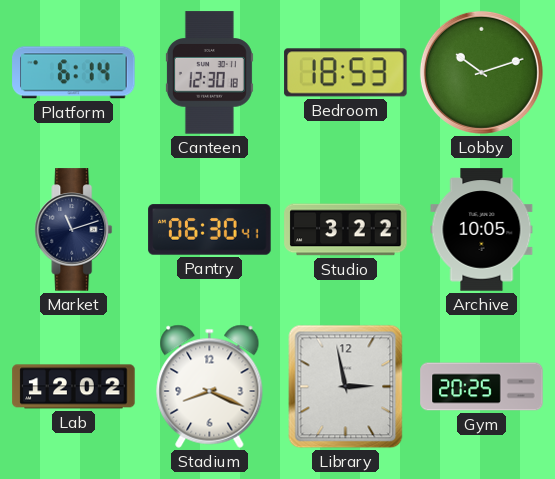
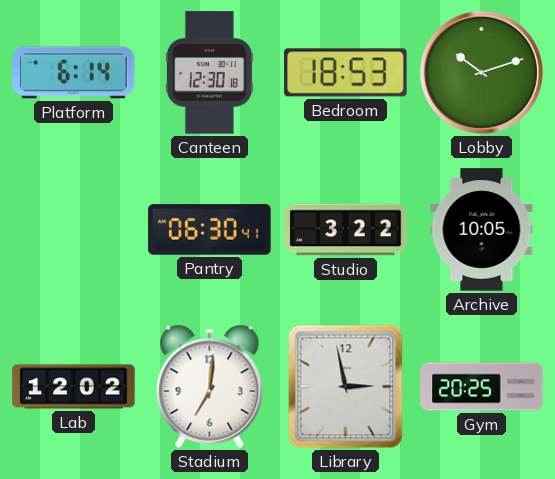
Market: 11:12 -> none
Stadium: 8:19 -> 7:01
